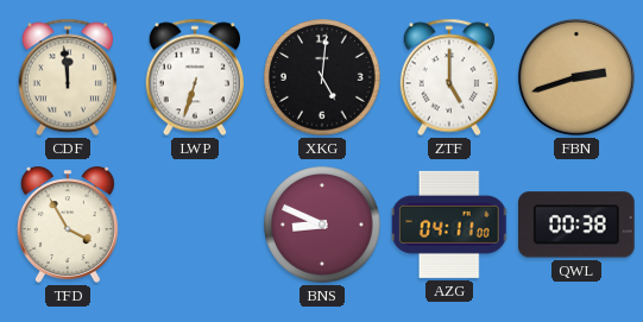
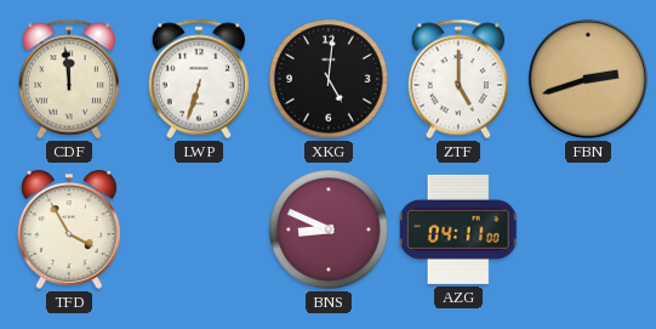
QWL: 00:38 -> none
